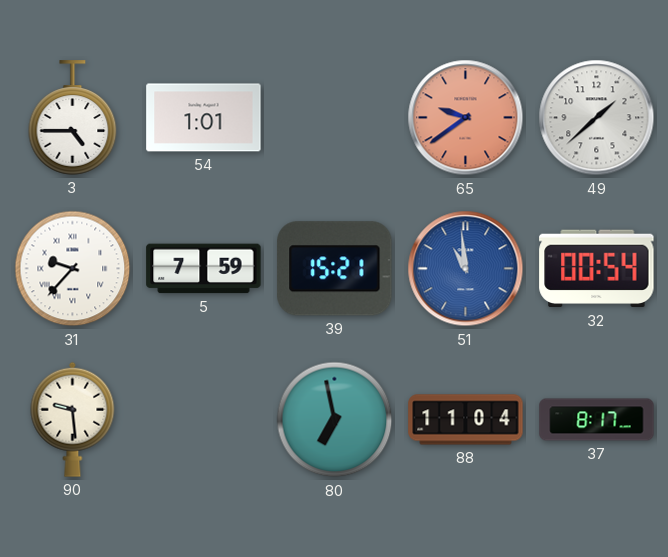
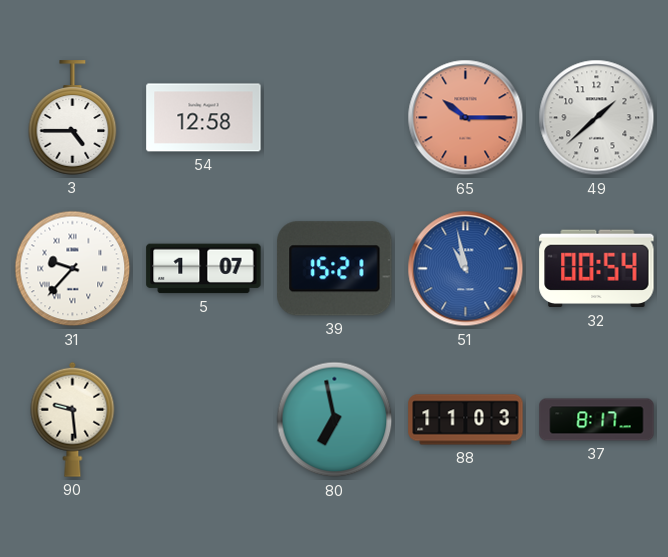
54: 1:01 -> 12:58
65: 9:39 -> 10:15
5: 7:59 -> 1:07
51: 10:59 -> 10:58
88: 11:04 -> 11:03
